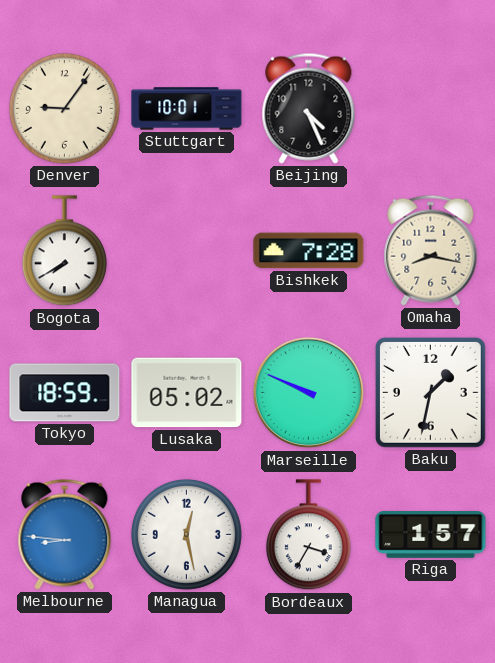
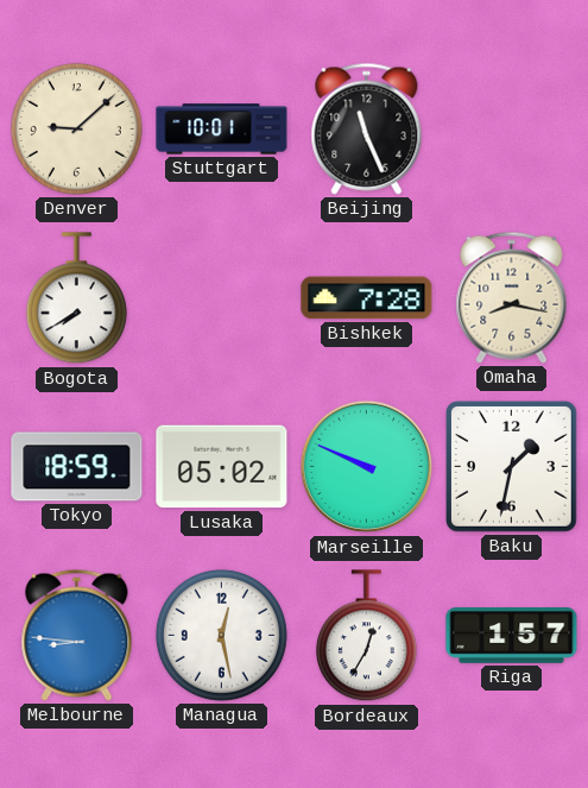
Denver: 9:06 -> 9:08
Beijing: 4:26 -> 11:26
Bordeaux: 3:35 -> 12:35
